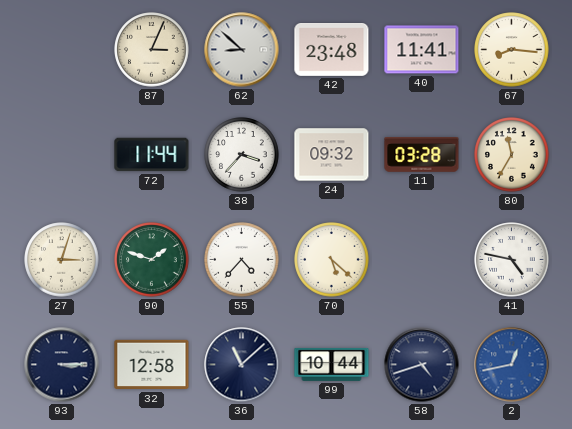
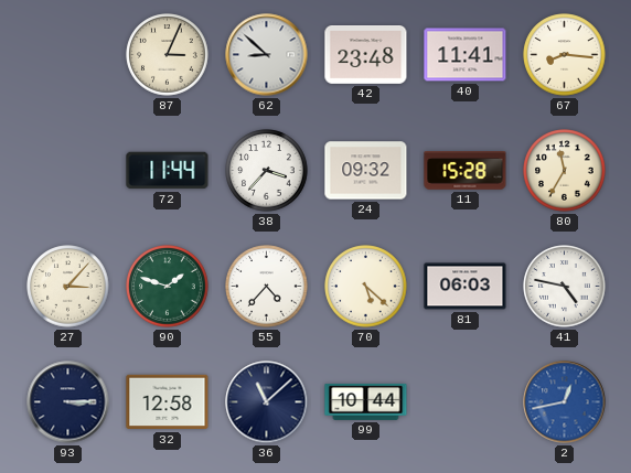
11: 03:28 -> 15:28
27: 3:03 -> 3:07
81: none -> 06:03
58: 4:42 -> none
